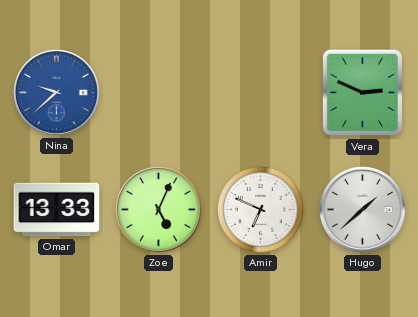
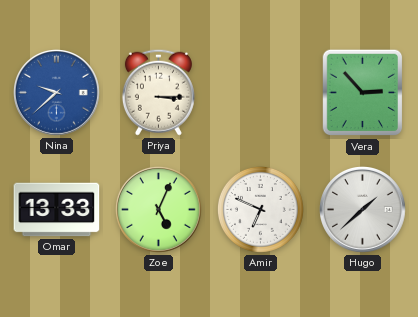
Priya: none -> 3:15
Vera: 2:49 -> 2:53
